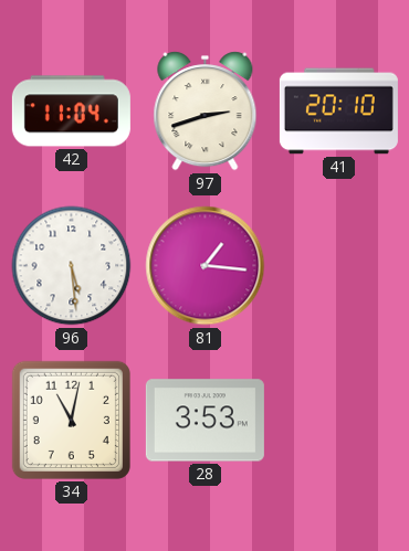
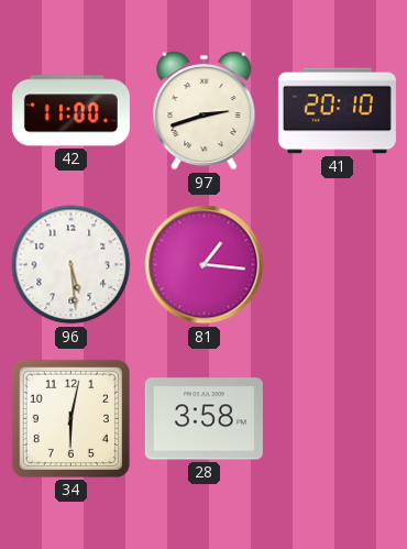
42: 11:04 -> 11:00
34: 11:02 -> 6:02
28: 3:53 -> 3:58
